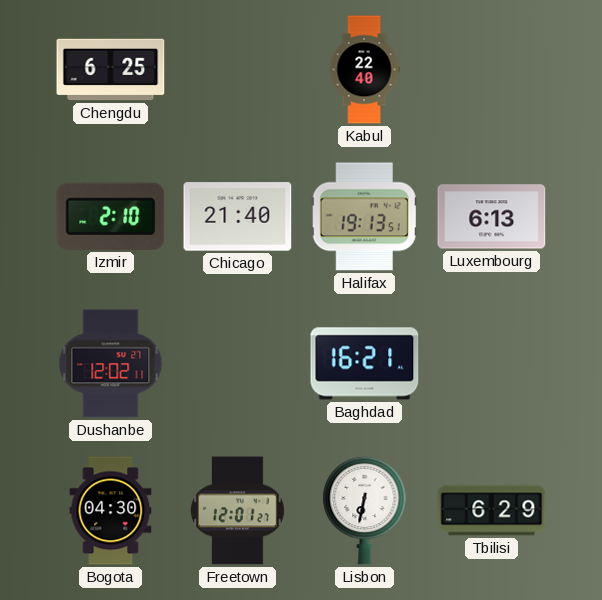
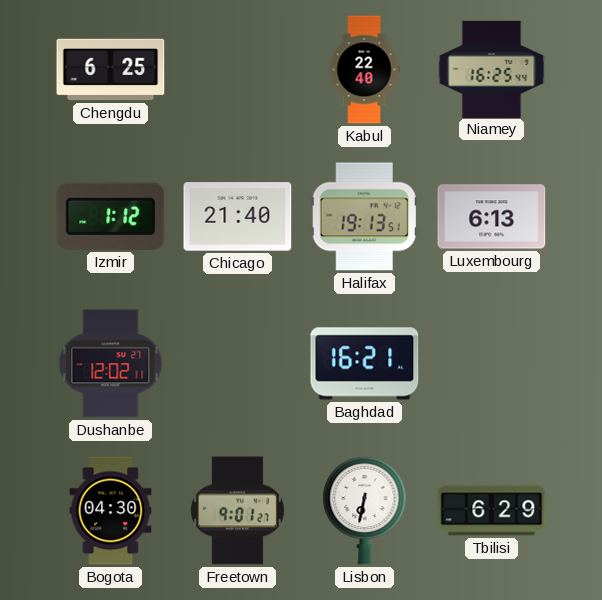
Niamey: none -> 16:25
Izmir: 2:10 -> 1:12
Freetown: 12:01 -> 9:01
